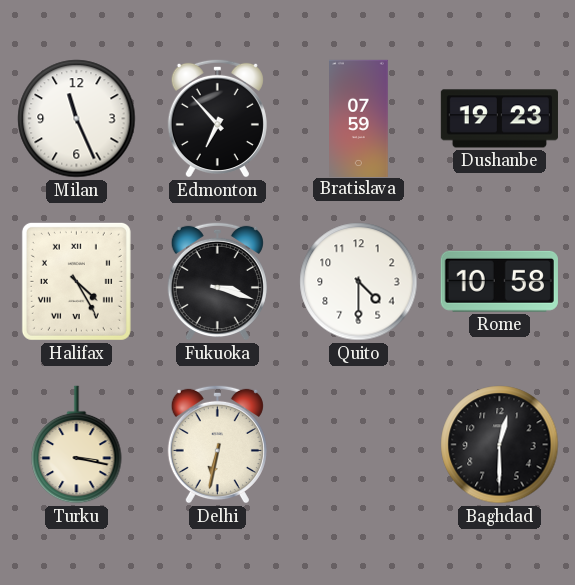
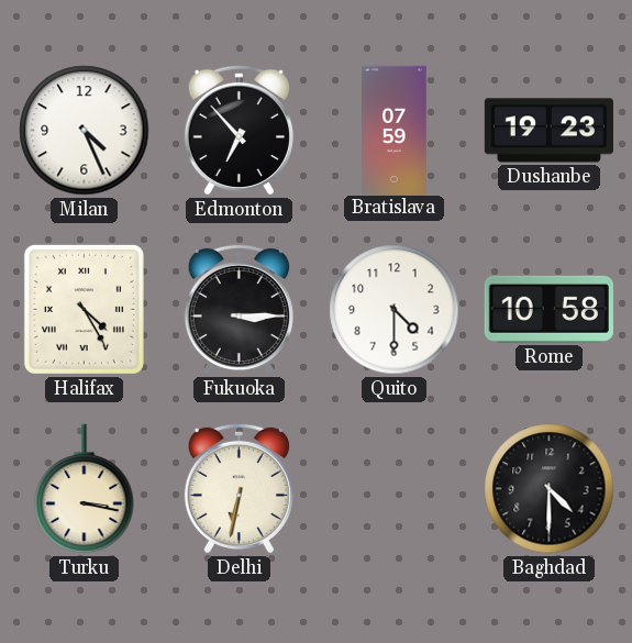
Milan: 11:26 -> 4:26
Fukuoka: 3:18 -> 3:15
Baghdad: 12:30 -> 4:30
